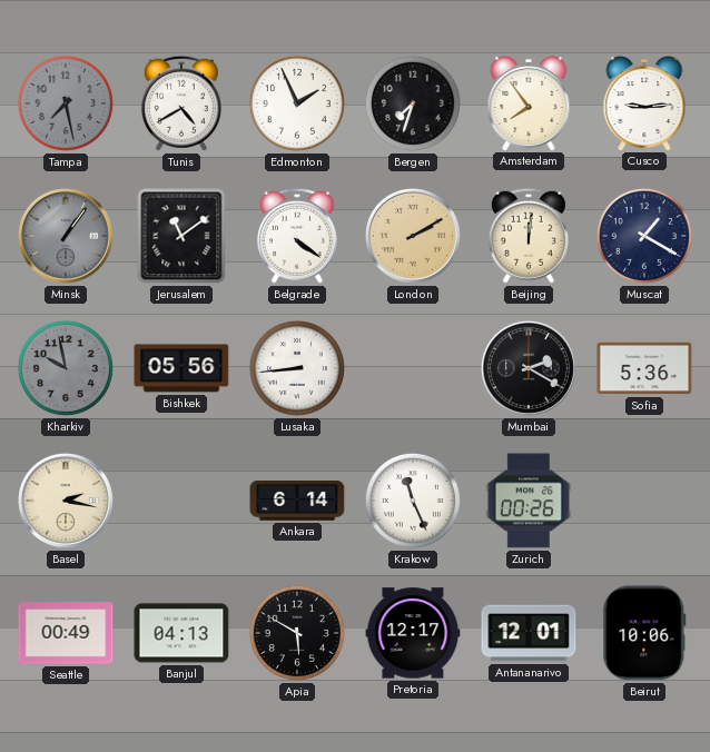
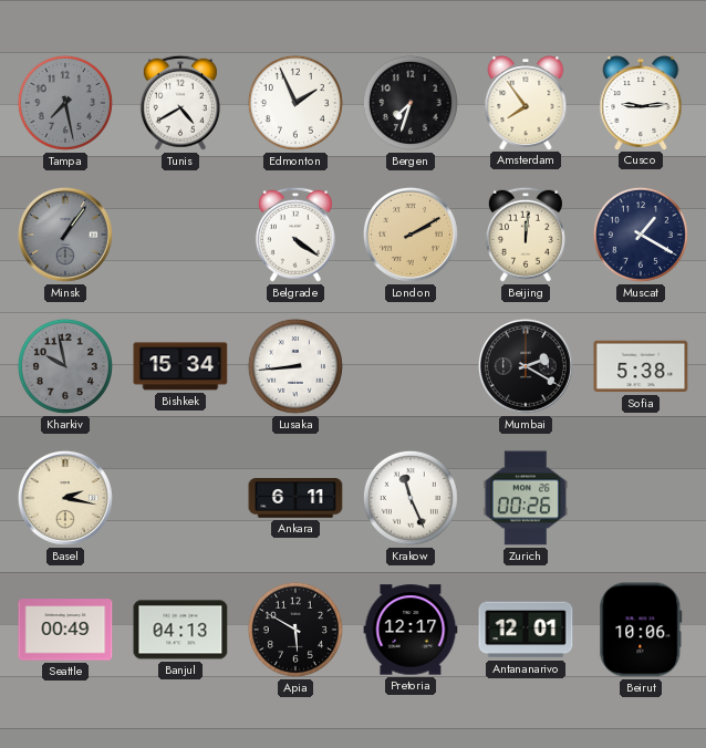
Jerusalem: 11:09 -> none
Bishkek: 05:56 -> 15:34
Sofia: 5:36 -> 5:38
Ankara: 6:14 -> 6:11
